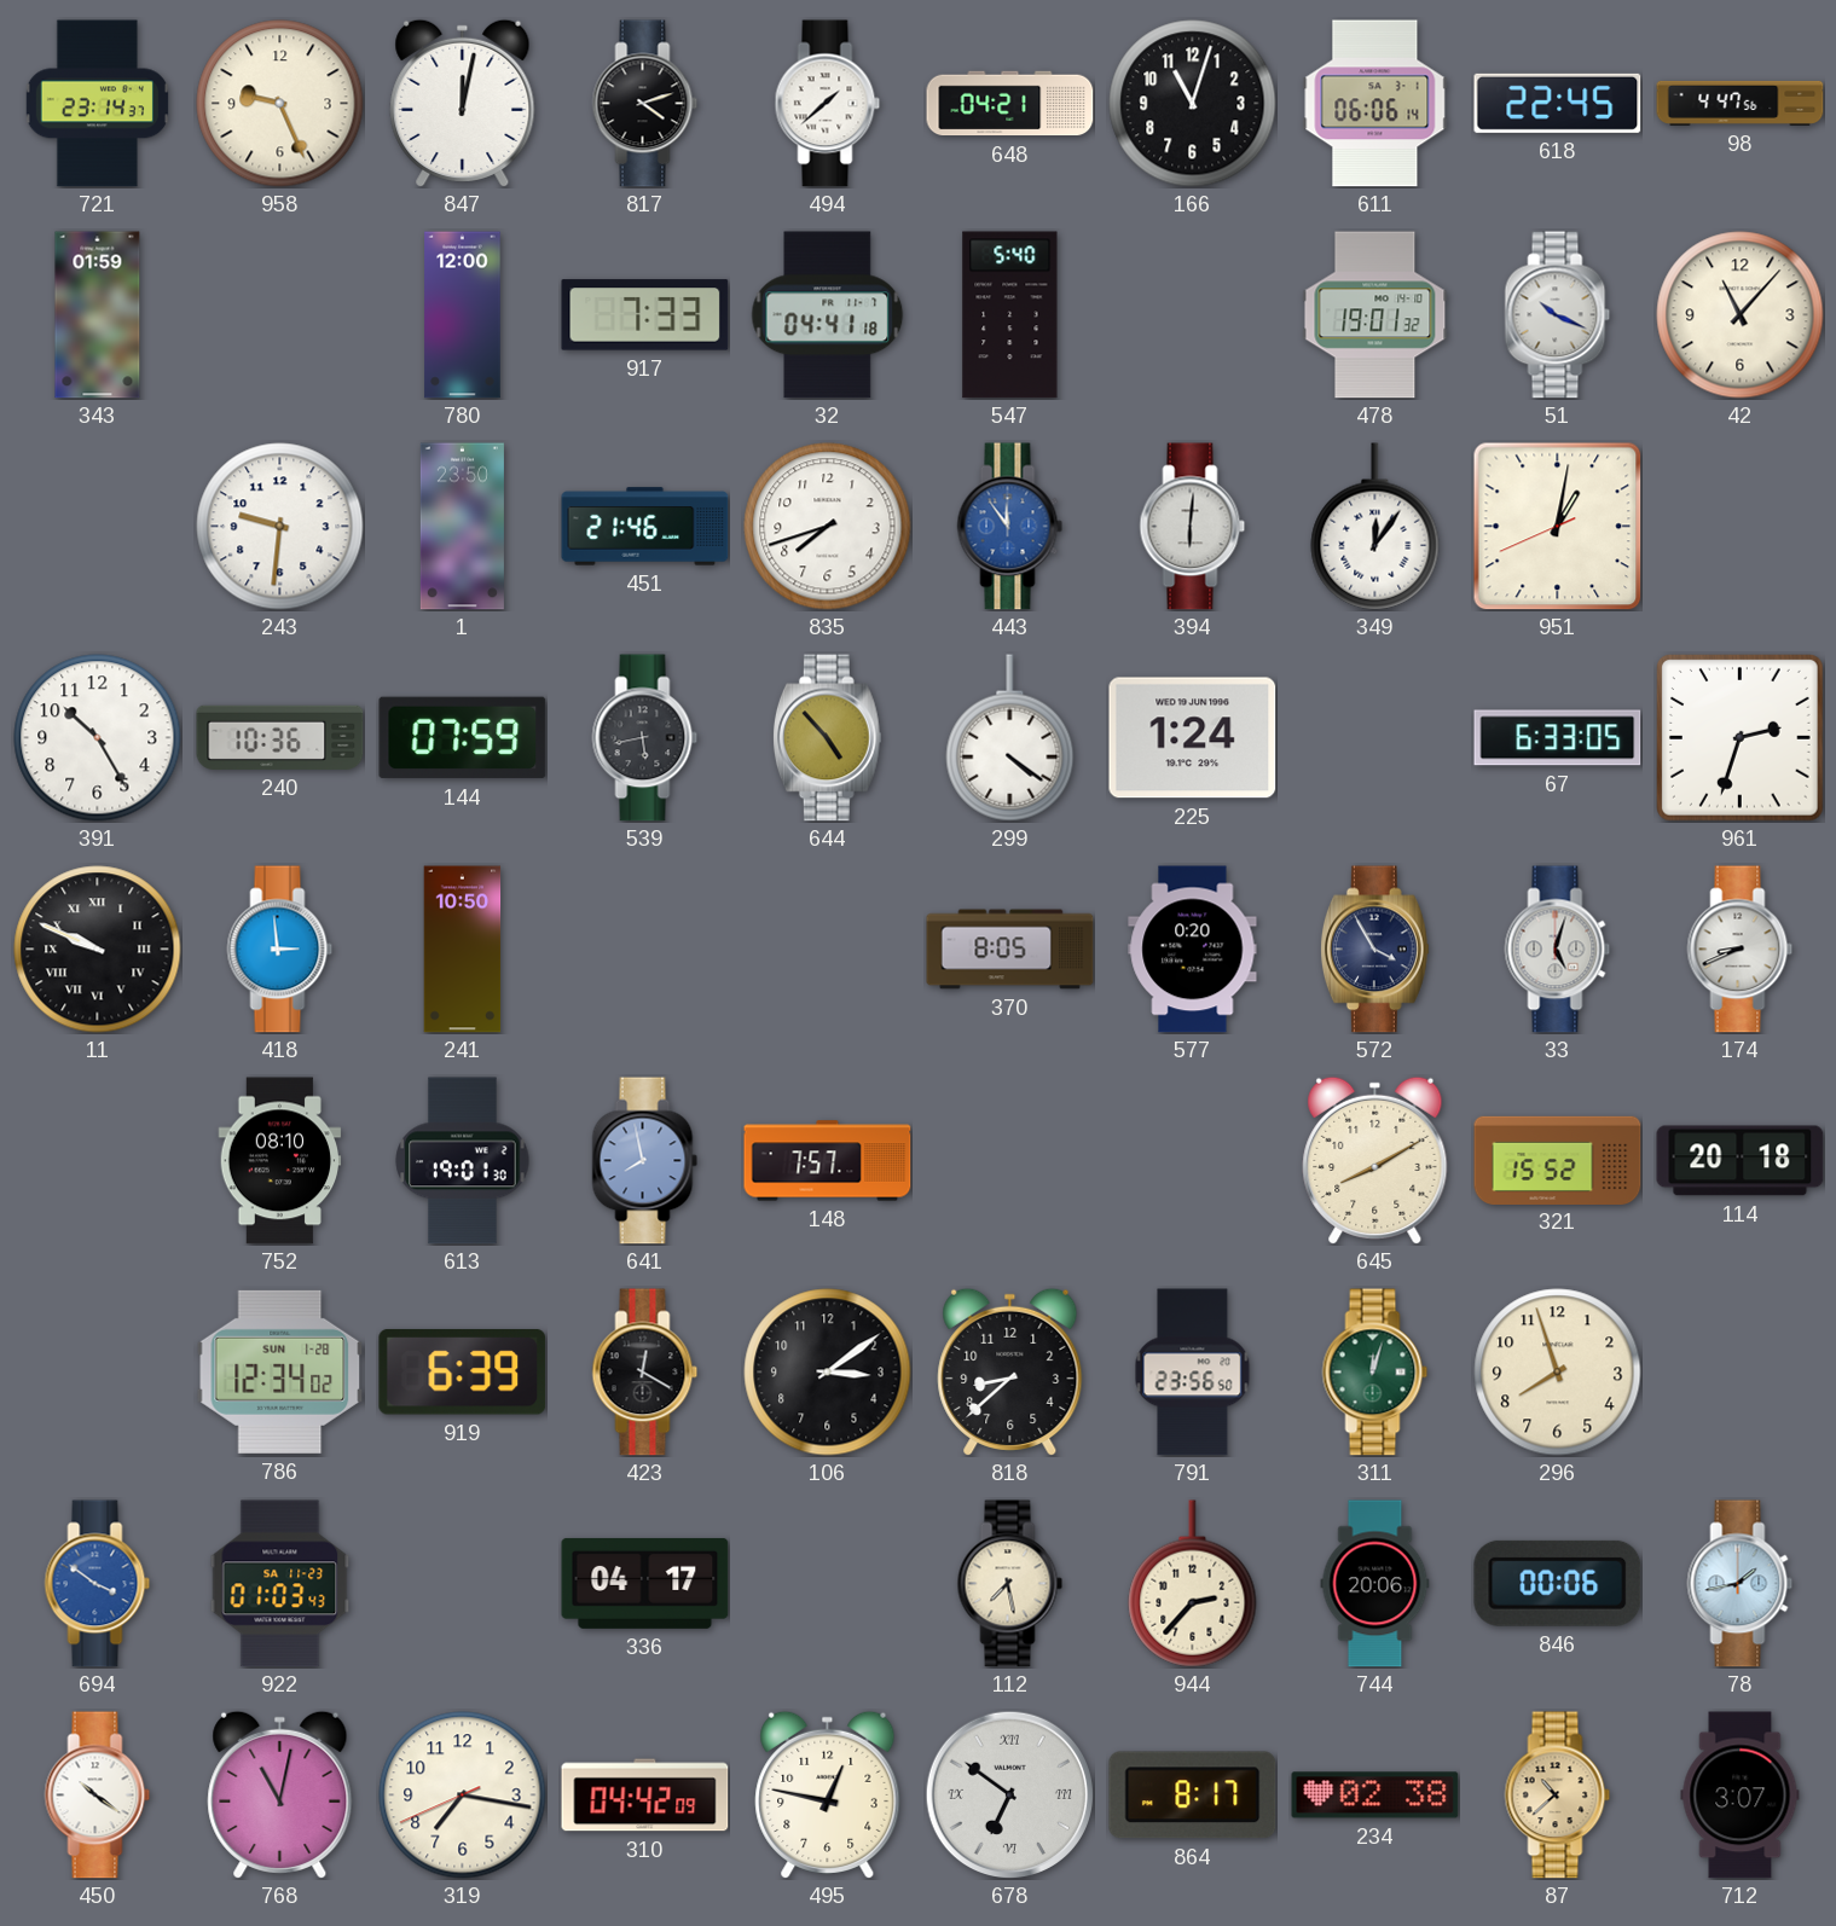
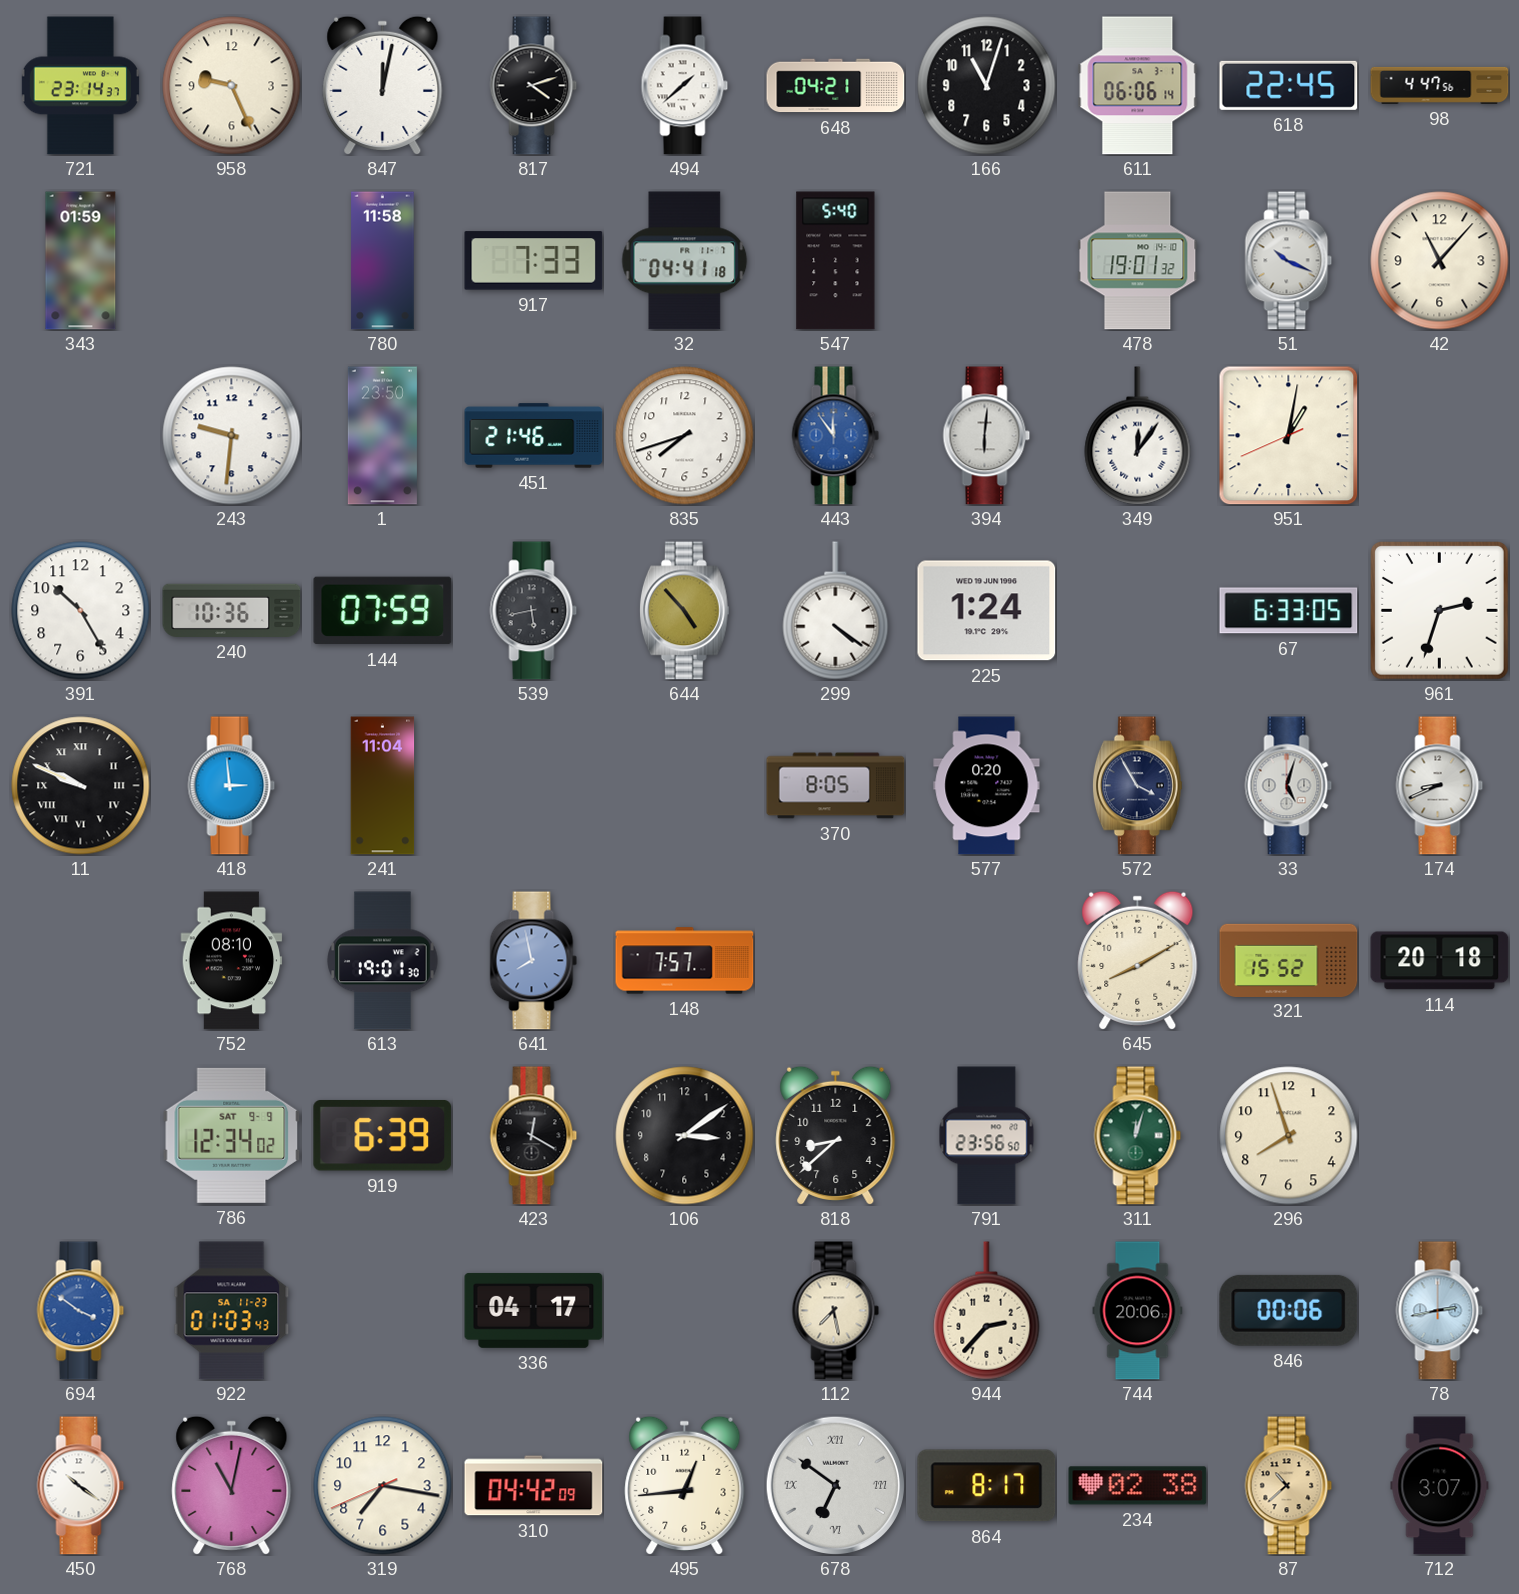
780: 12:00 -> 11:58
241: 10:50 -> 11:04
786 date: SUN 1-28 -> SAT 9-9
78: 1:43 -> 2:43
495: 12:47 -> 12:44
